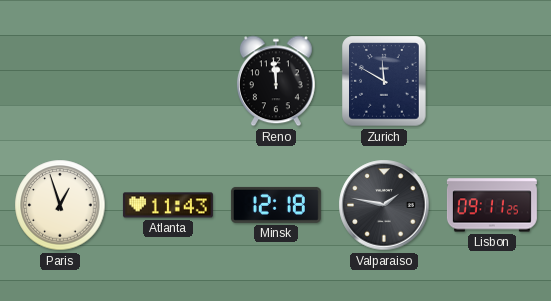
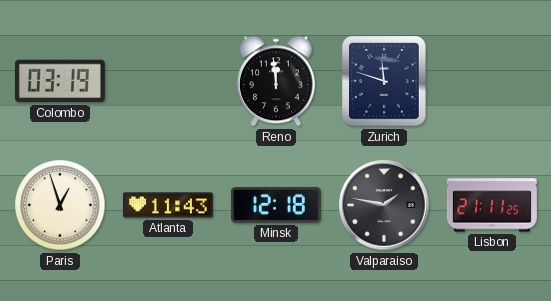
Colombo: none -> 03:19
Zurich: 11:50 -> 11:48
Lisbon: 09:11 -> 21:11
